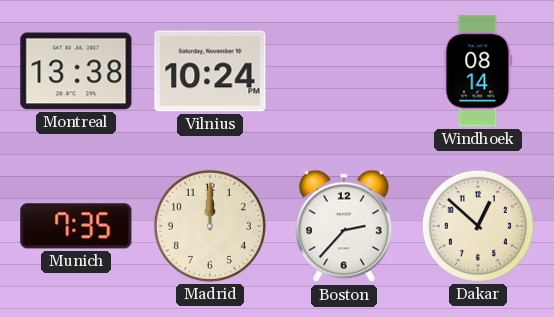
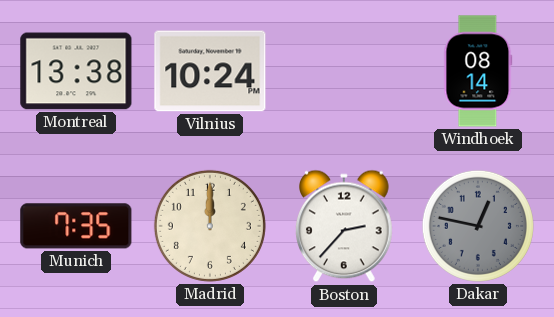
Dakar: 12:52 -> 12:47
Dakar dial: cream -> grey
